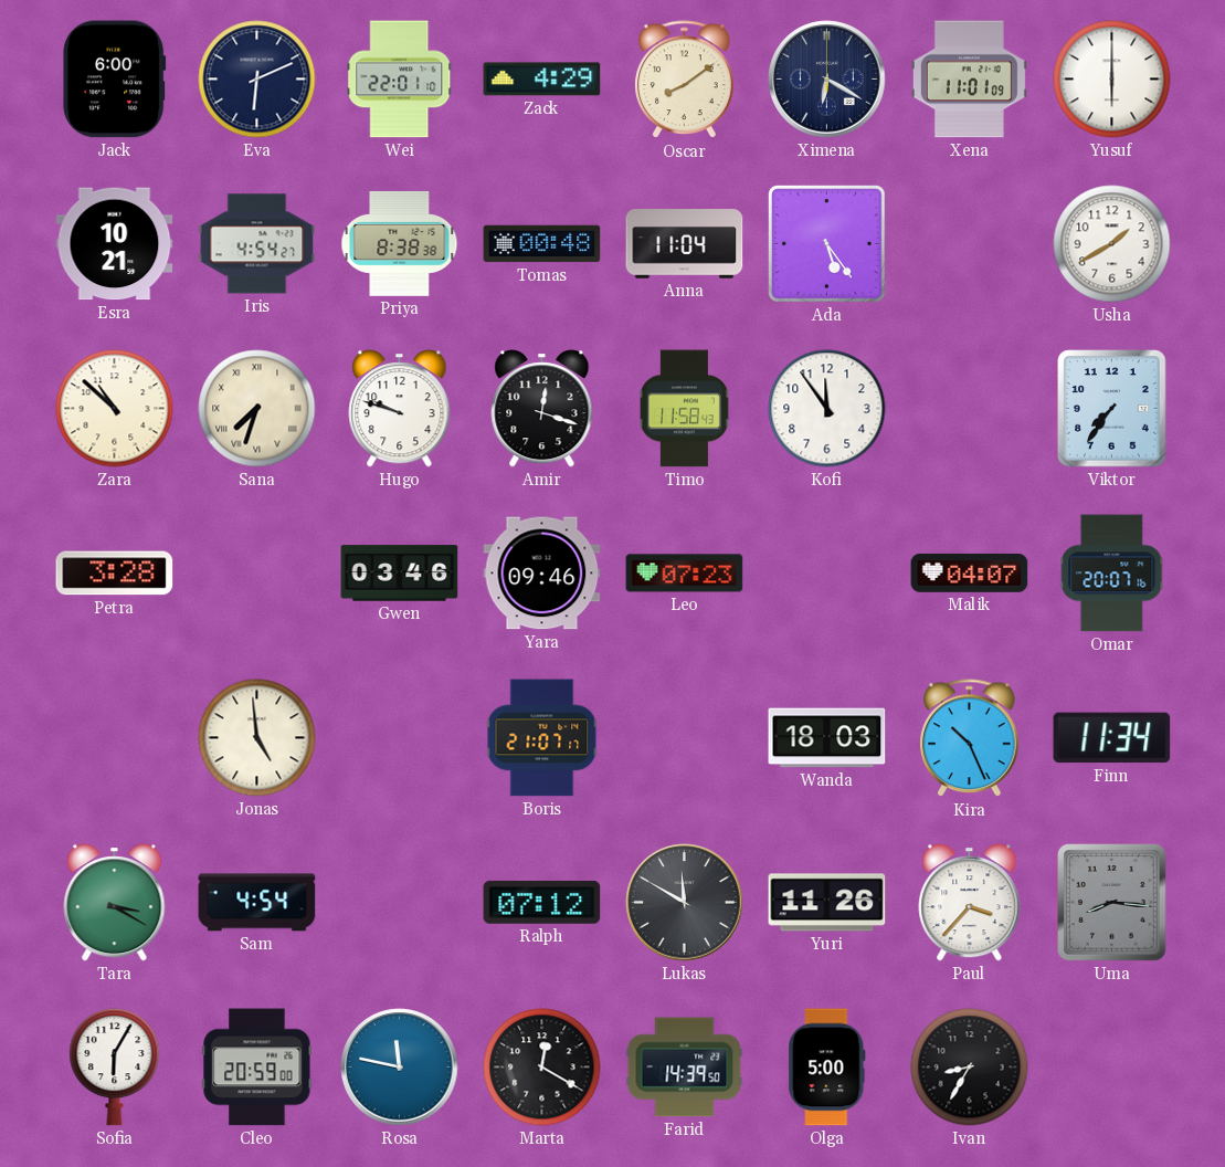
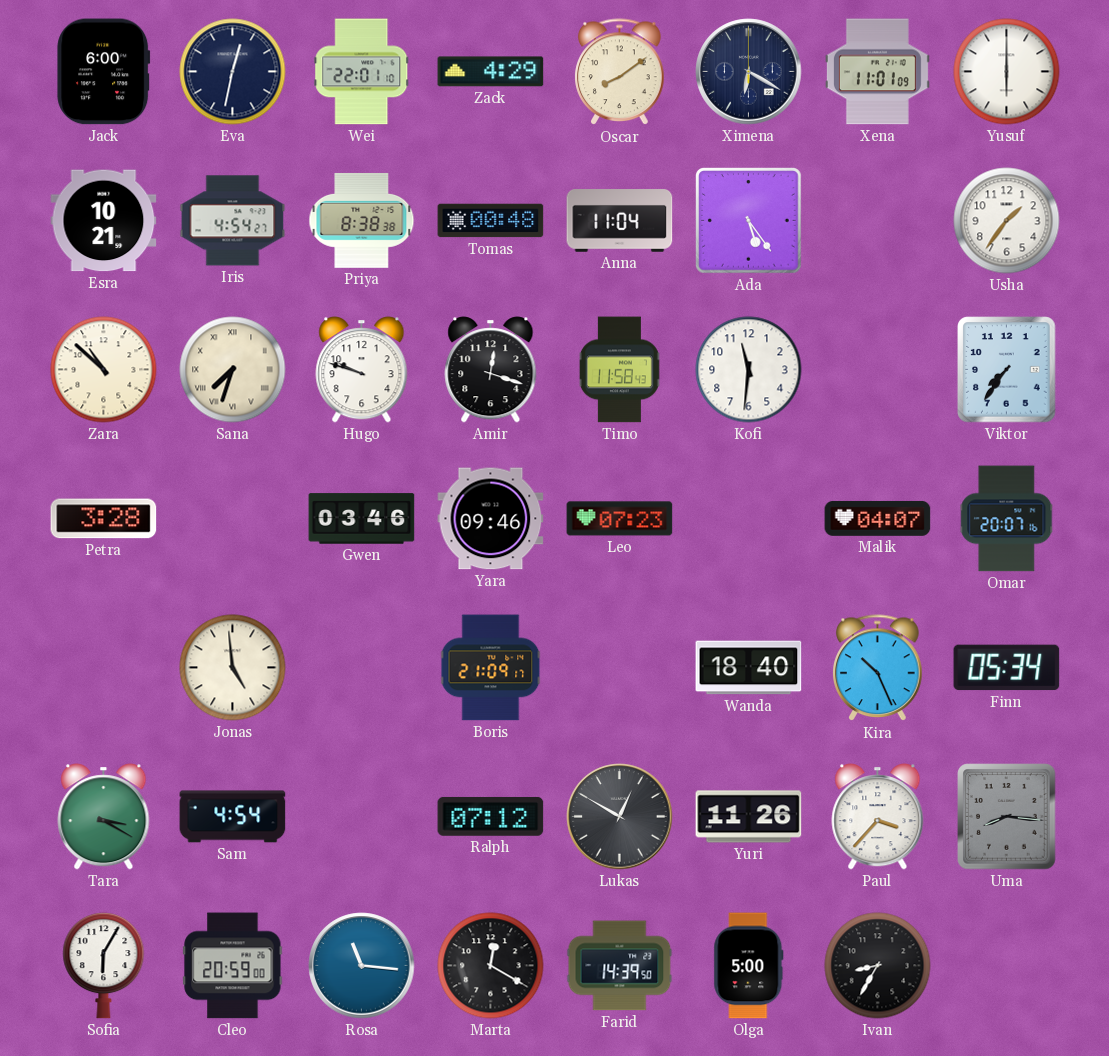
Eva: 6:11 -> 12:32
Usha: 1:40 -> 1:36
Kofi: 11:54 -> 11:31
Boris: 21:07 -> 21:09
Wanda: 18:03 -> 18:40
Finn: 11:34 -> 05:34
Lukas: 11:50 -> 12:50
Rosa: 11:47 -> 11:16
